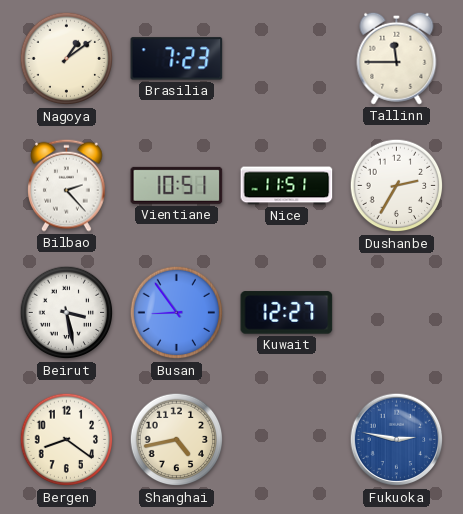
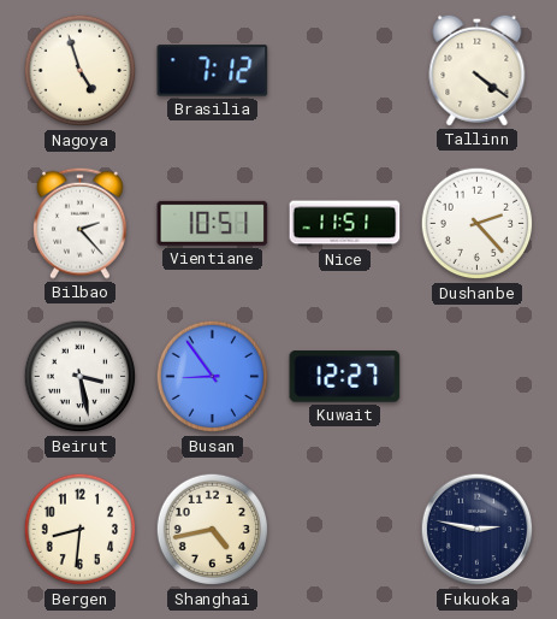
Nagoya: 1:09 -> 4:57
Brasilia: 7:23 -> 7:12
Tallinn: 11:45 -> 4:21
Dushanbe: 2:35 -> 2:23
Bergen: 8:21 -> 8:31
Fukuoka dial: blue -> navy
